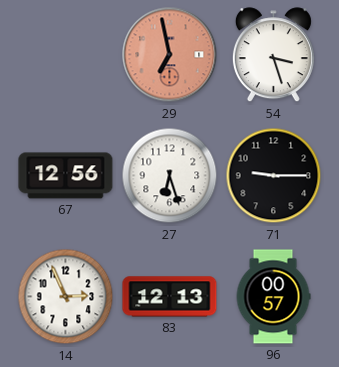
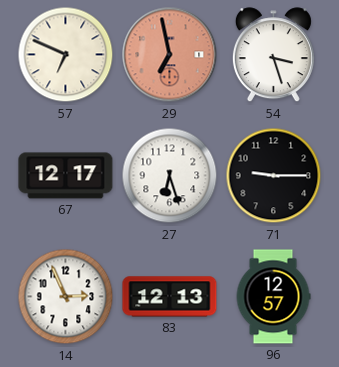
57: none -> 6:49
67: 12:56 -> 12:17
96: 00:57 -> 12:57
